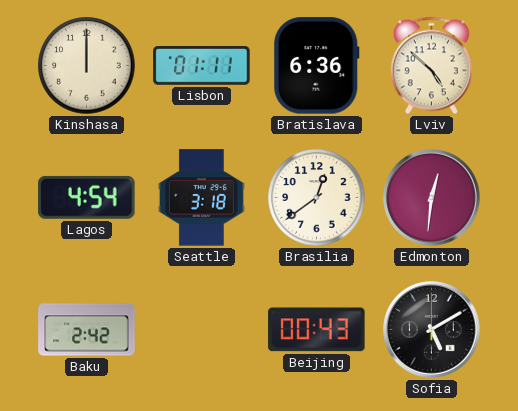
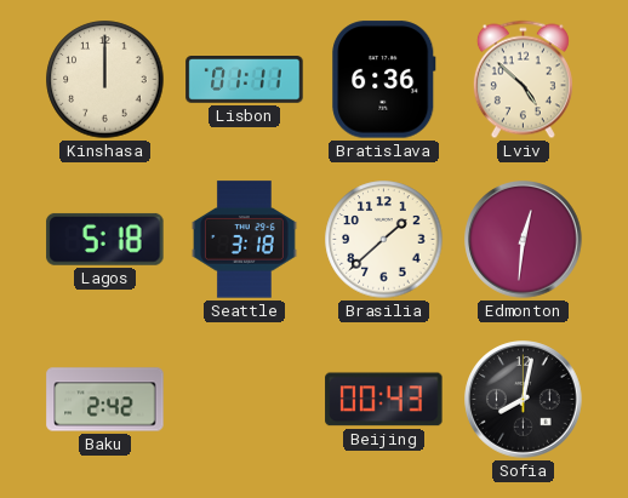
Lagos: 4:54 -> 5:18
Brasilia: 12:39 -> 1:38
Sofia: 5:10 -> 8:02
